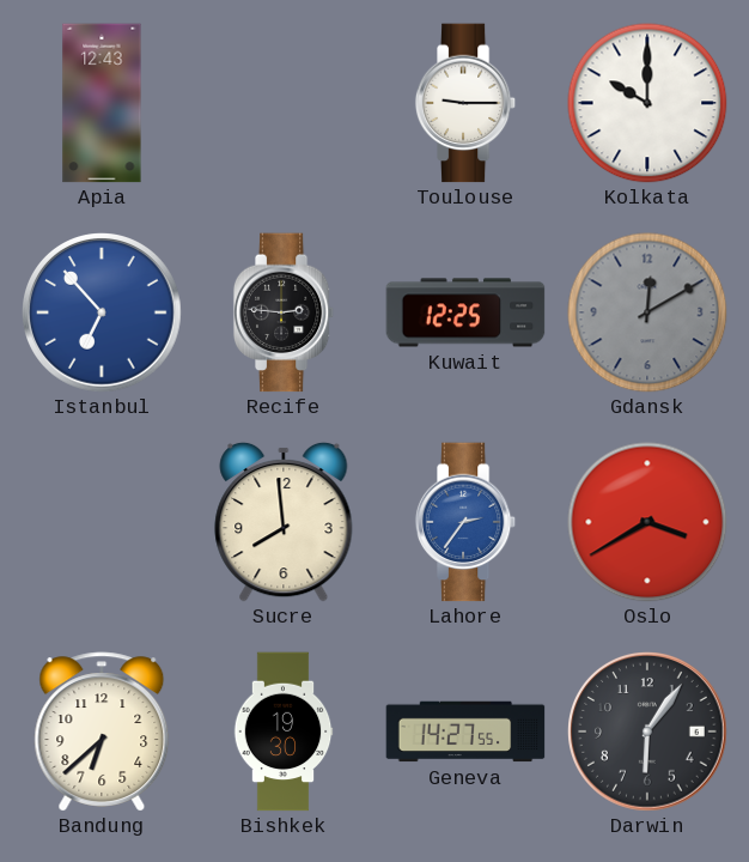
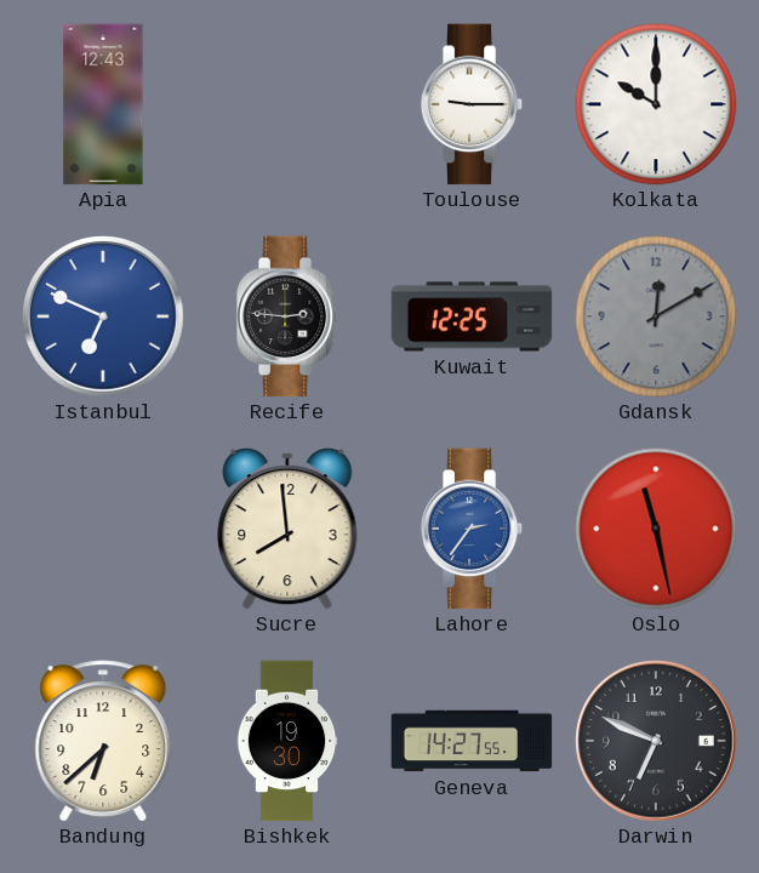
Istanbul: 6:53 -> 6:49
Oslo: 3:40 -> 11:28
Darwin: 6:06 -> 6:49
